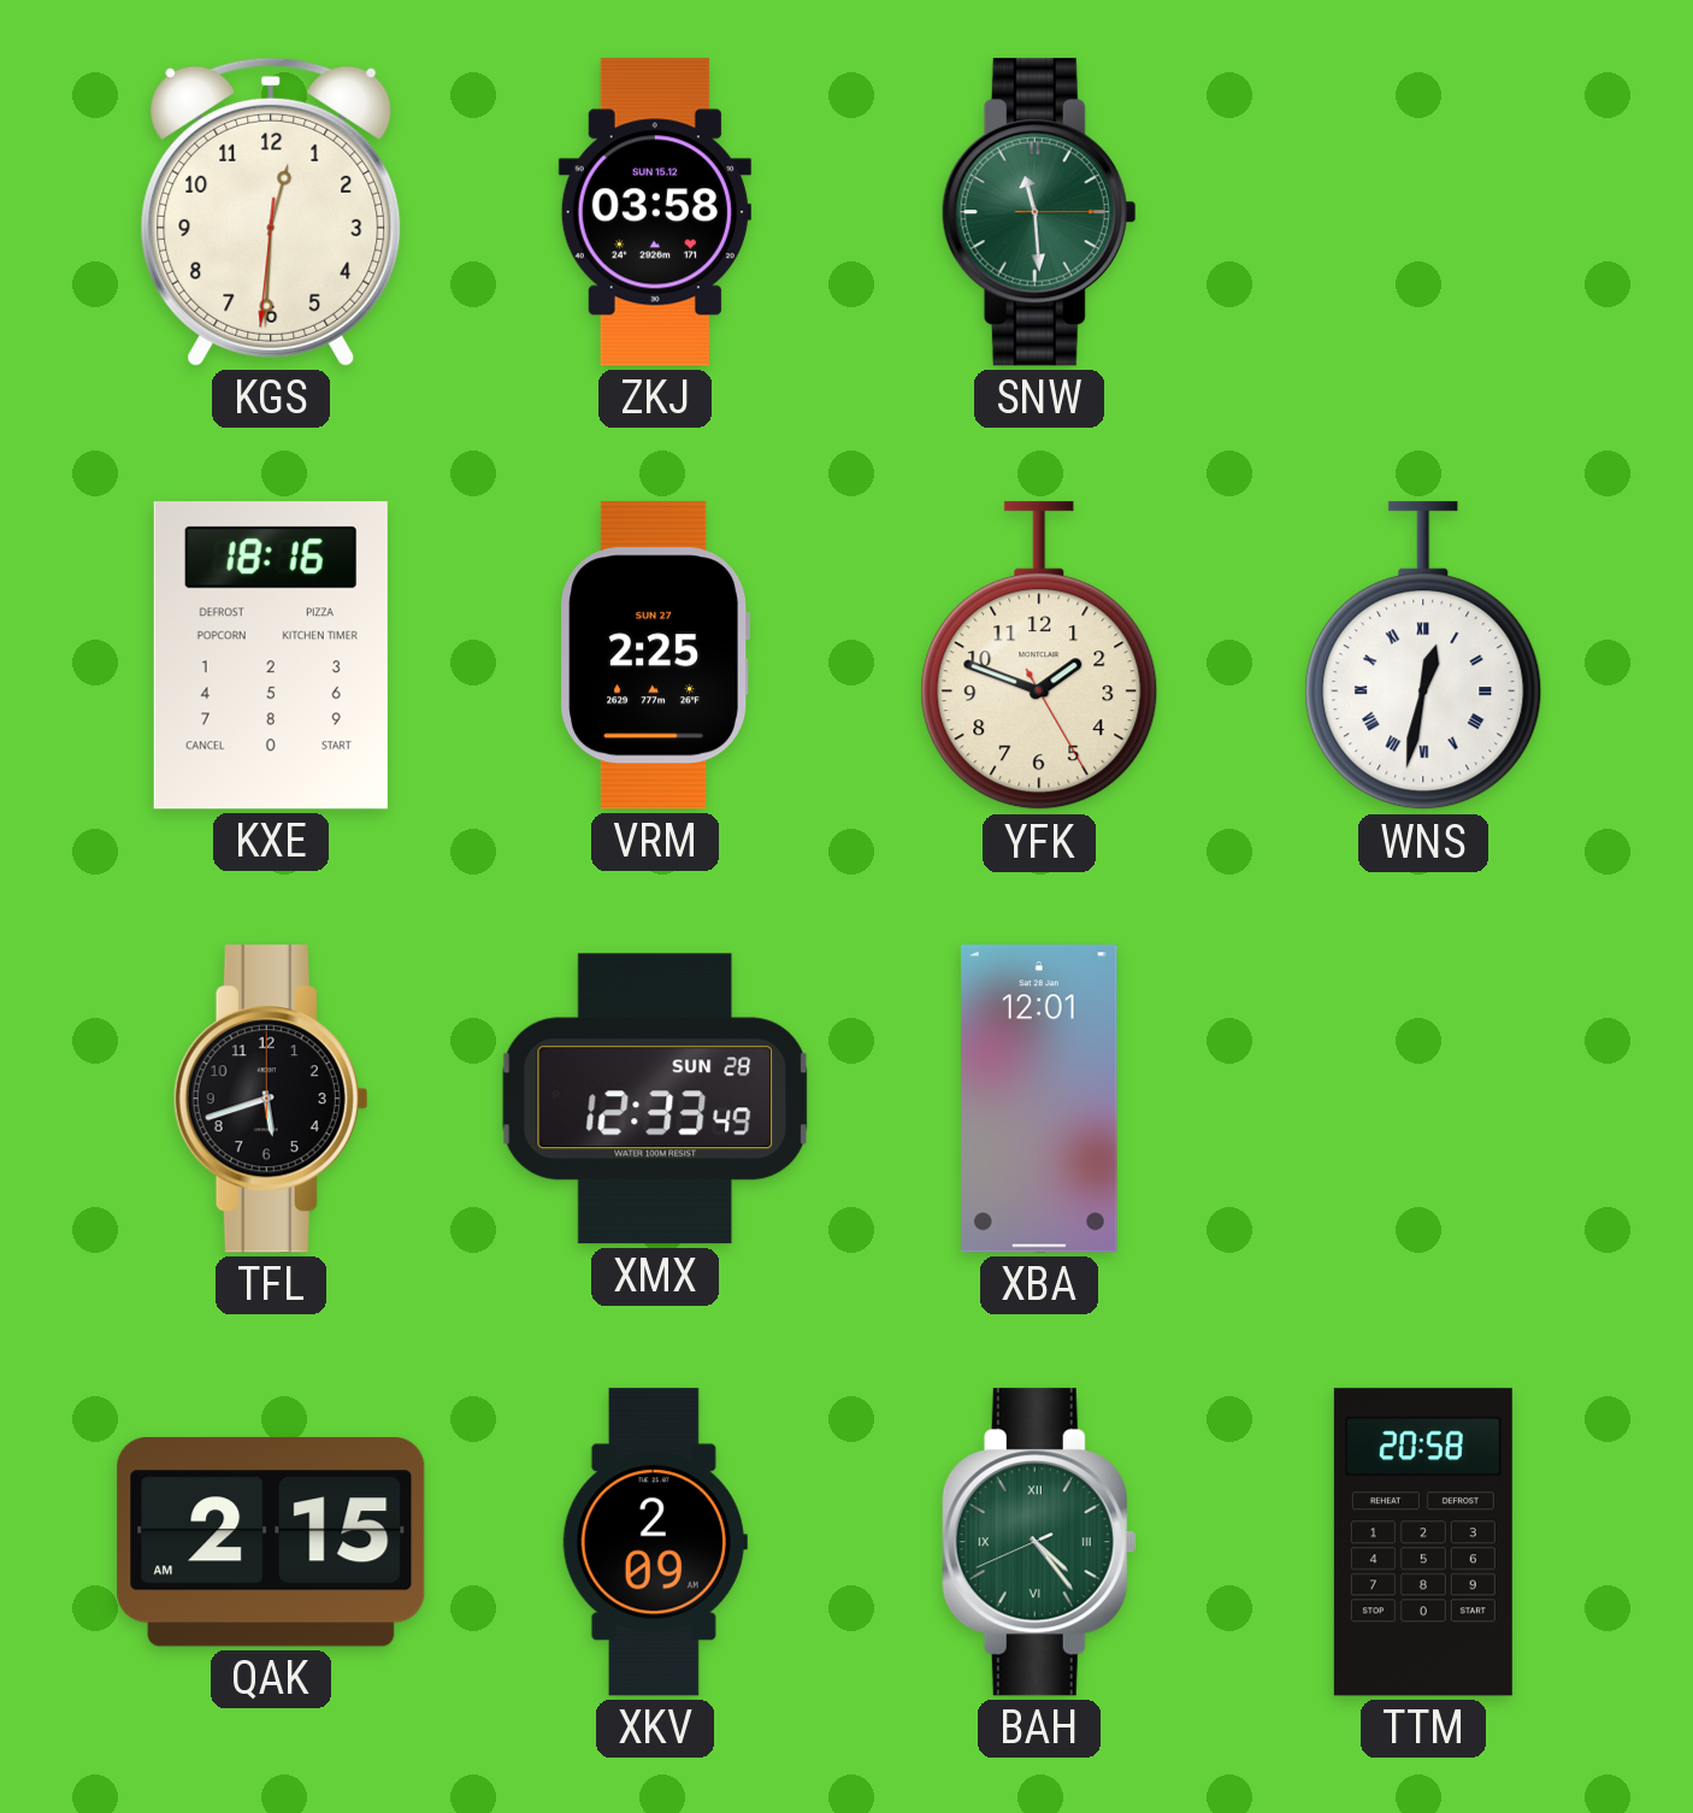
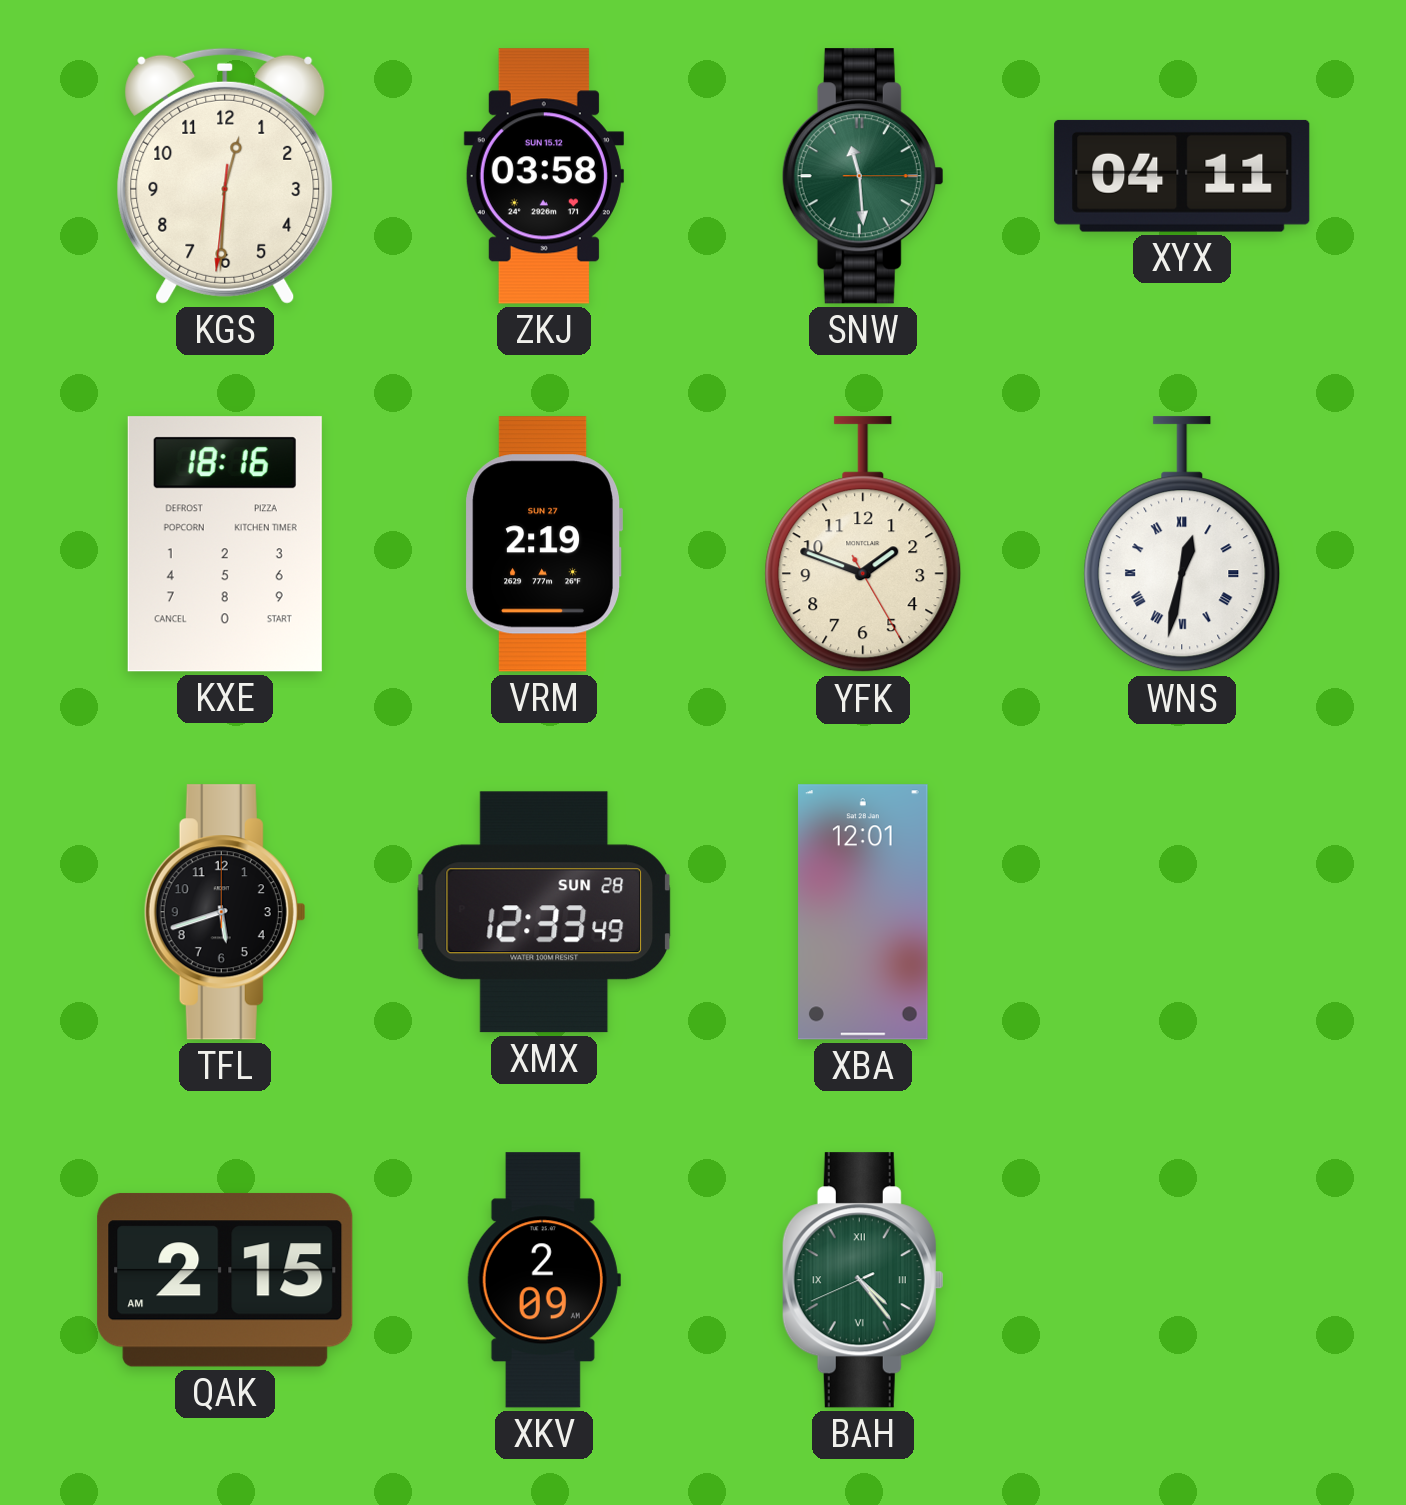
XYX: none -> 04:11
VRM: 2:25 -> 2:19
TTM: 20:58 -> none
